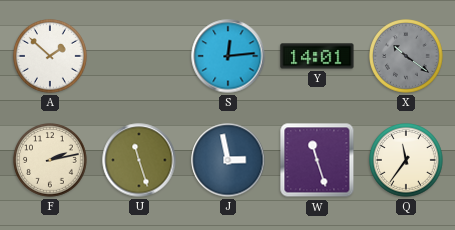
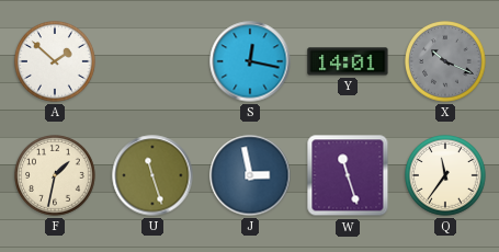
S: 12:14 -> 12:17
X: 10:21 -> 10:19
F: 2:13 -> 1:32
